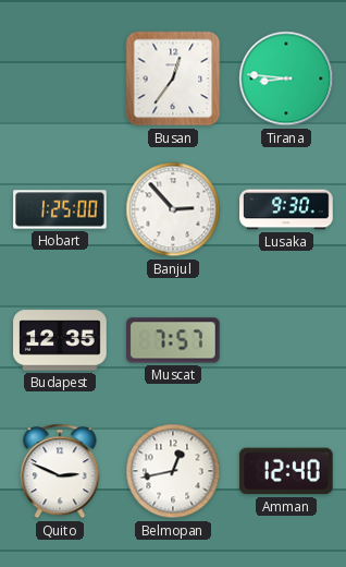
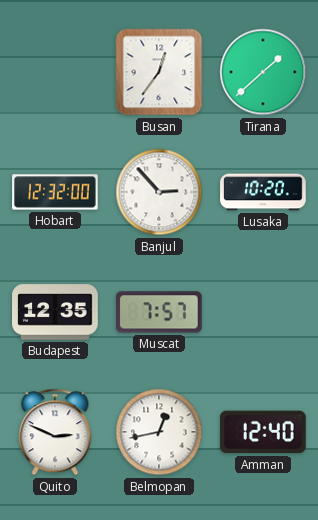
Tirana: 8:46 -> 1:38
Hobart: 1:25 -> 12:32
Lusaka: 9:30 -> 10:20
